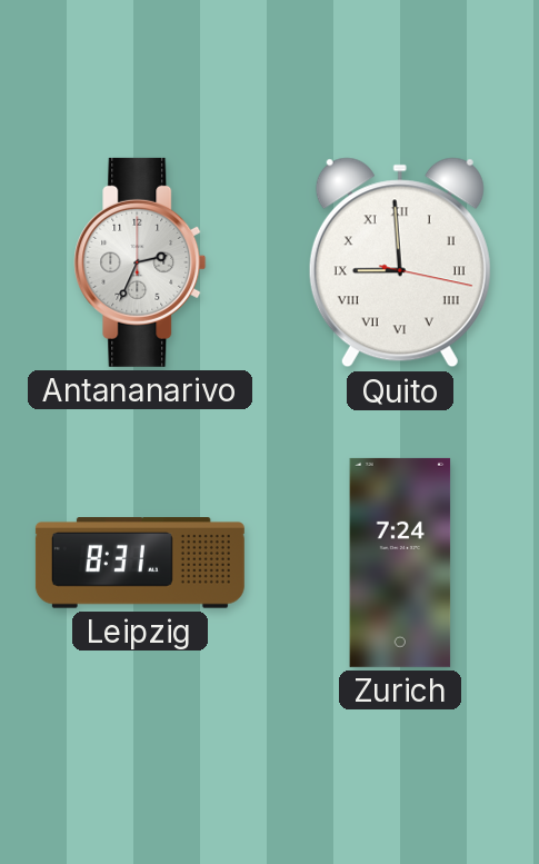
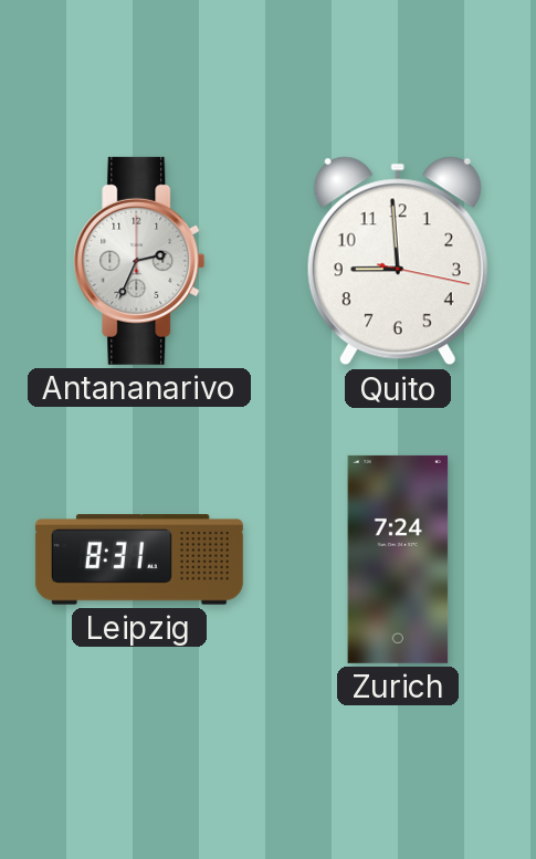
Quito numerals: Roman -> Arabic
